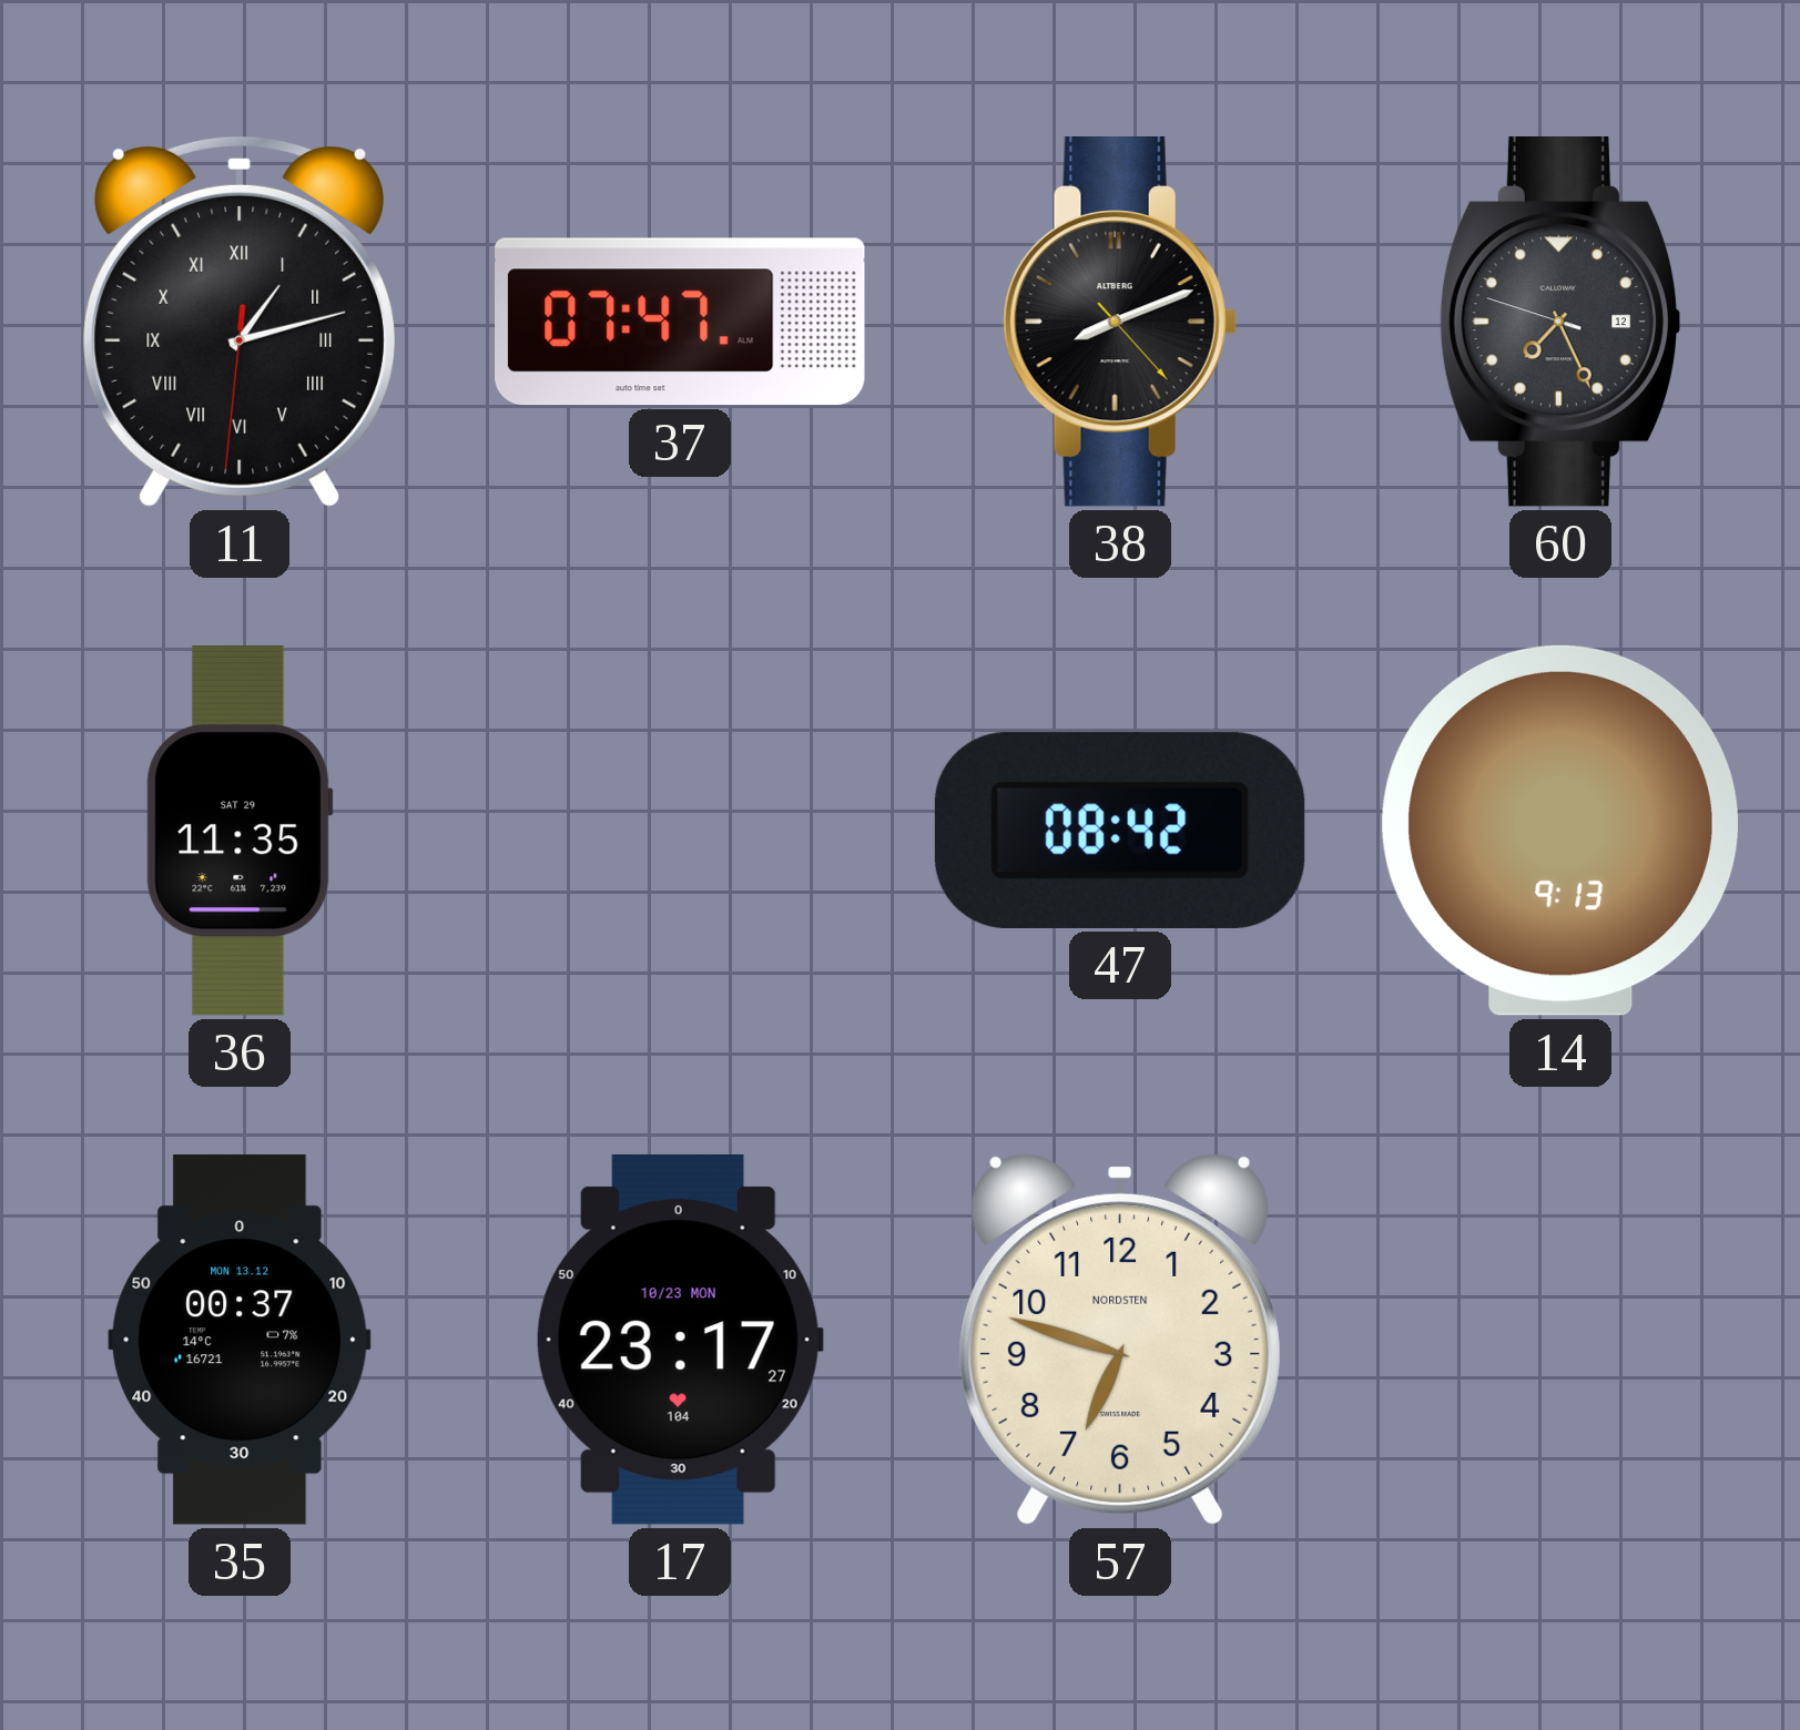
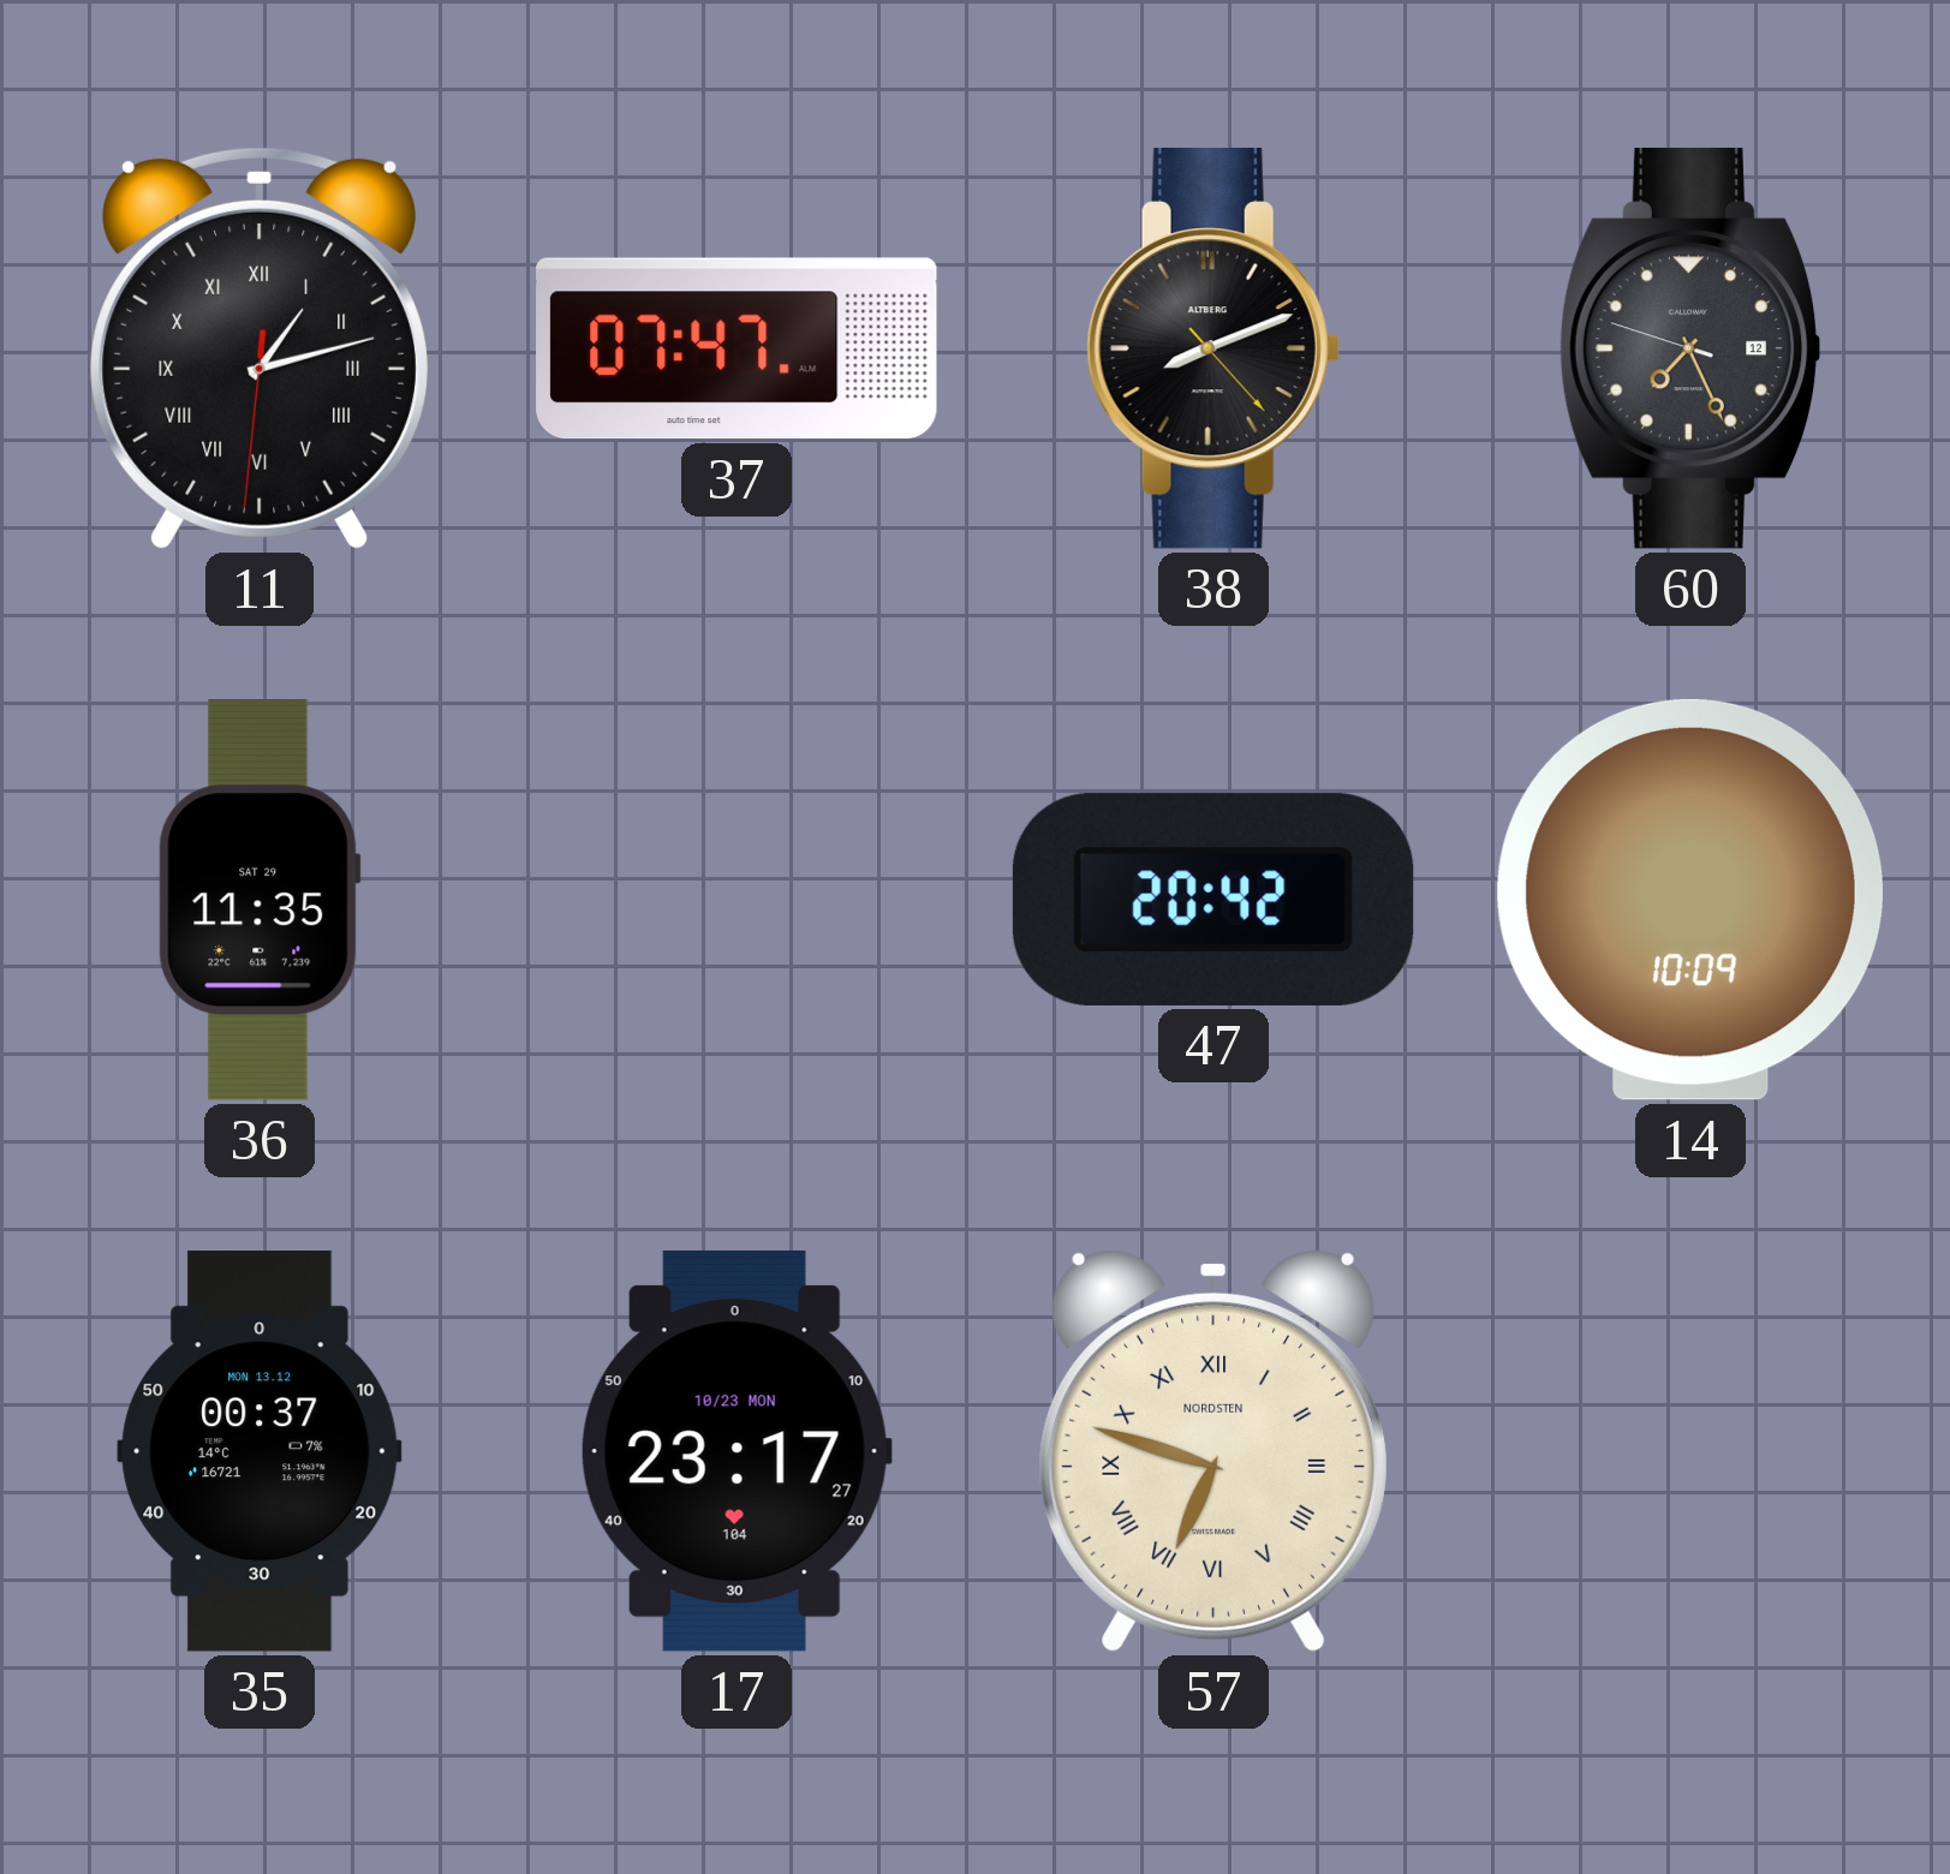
47: 08:42 -> 20:42
14: 9:13 -> 10:09
57 numerals: Arabic -> Roman
